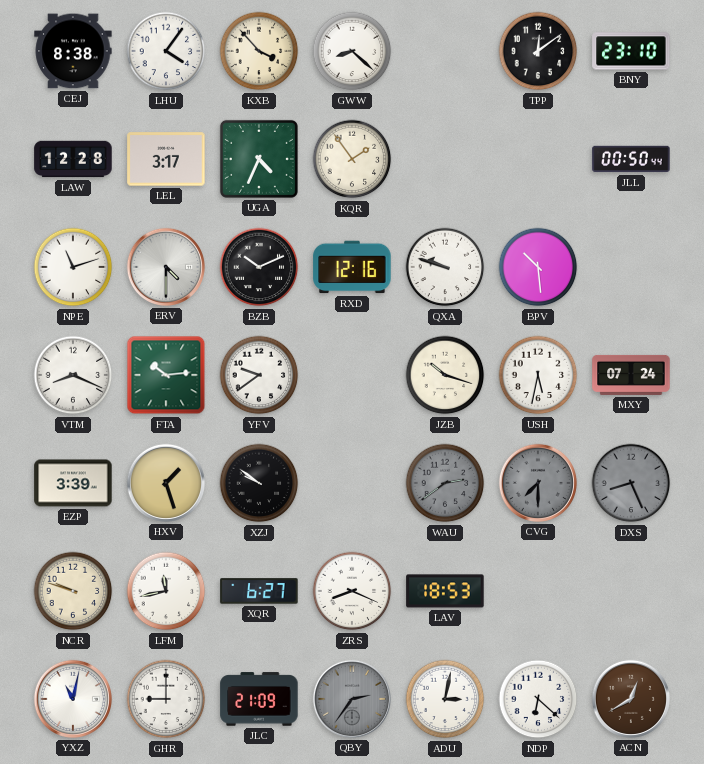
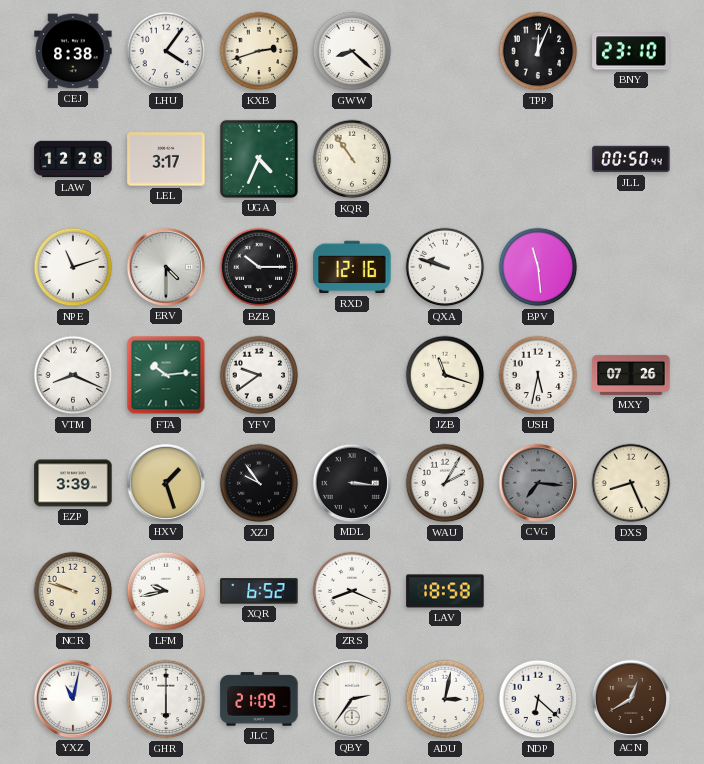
KXB: 3:53 -> 2:42
TPP: 12:09 -> 12:04
KQR: 1:54 -> 10:54
BZB: 10:11 -> 10:15
BPV: 10:29 -> 11:29
JZB: 10:18 -> 11:18
MXY: 07:24 -> 07:26
XZJ: 9:51 -> 9:54
MDL: none -> 3:16
WAU: 2:39 -> 2:05
WAU dial: grey -> white
CVG: 7:30 -> 7:16
DXS dial: grey -> cream
LFM: 11:43 -> 9:43
XQR: 6:27 -> 6:52
LAV: 18:53 -> 18:58
GHR: 9:00 -> 6:00
QBY dial: grey -> white
